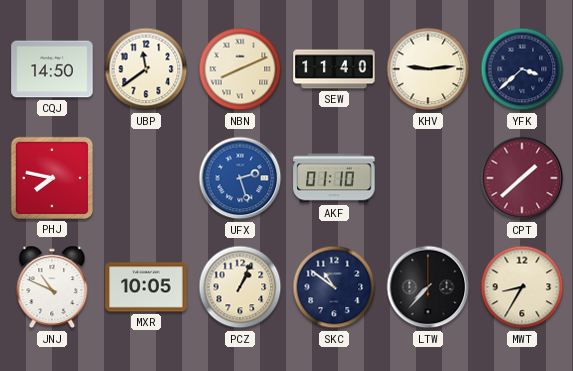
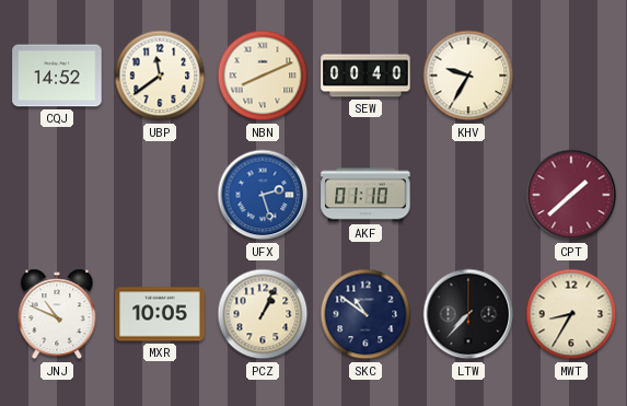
CQJ: 14:50 -> 14:52
SEW: 11:40 -> 00:40
KHV: 9:14 -> 9:35
YFK: 3:38 -> none
PHJ: 7:47 -> none
